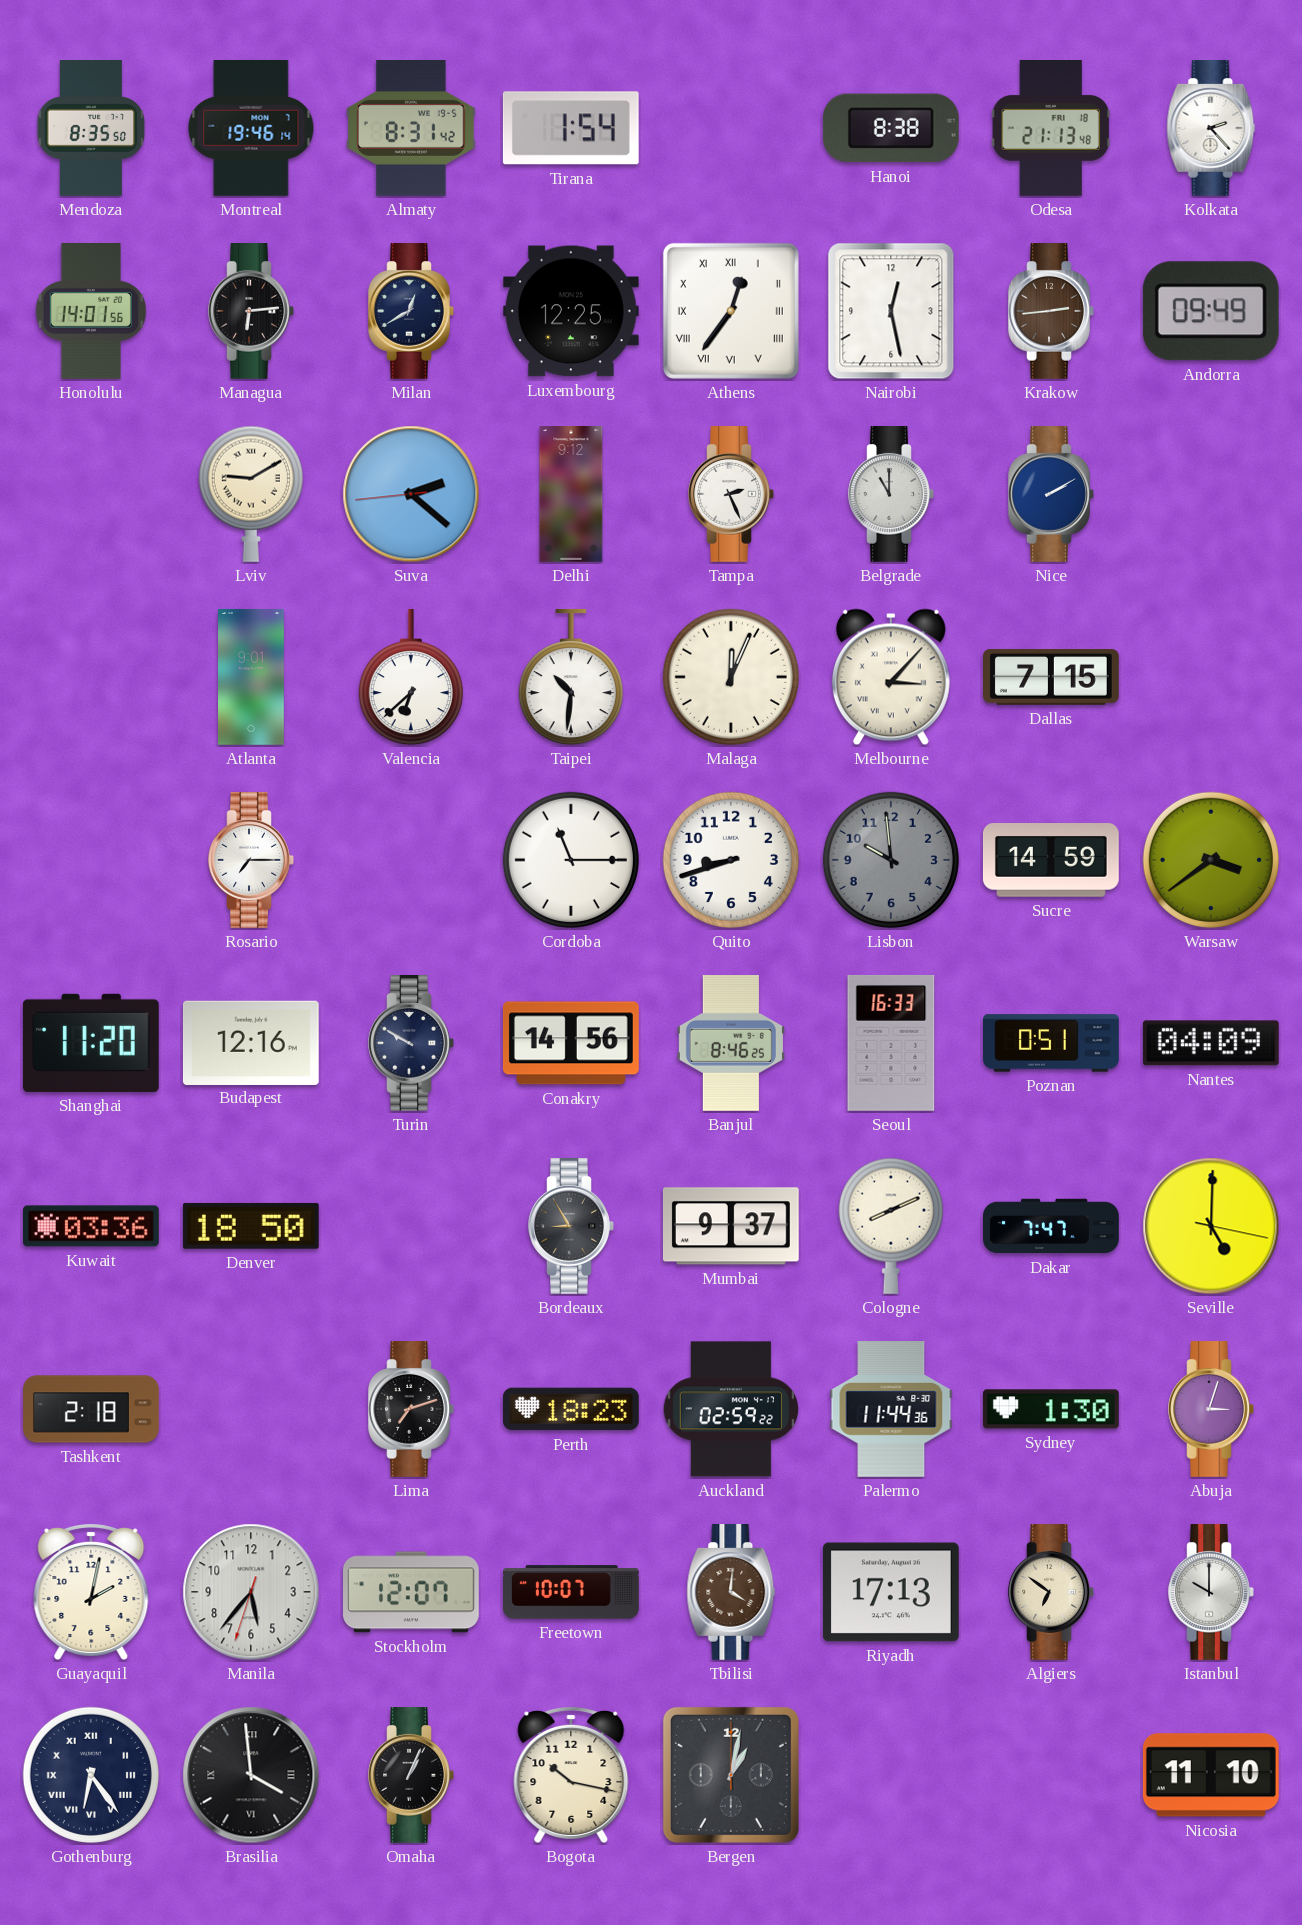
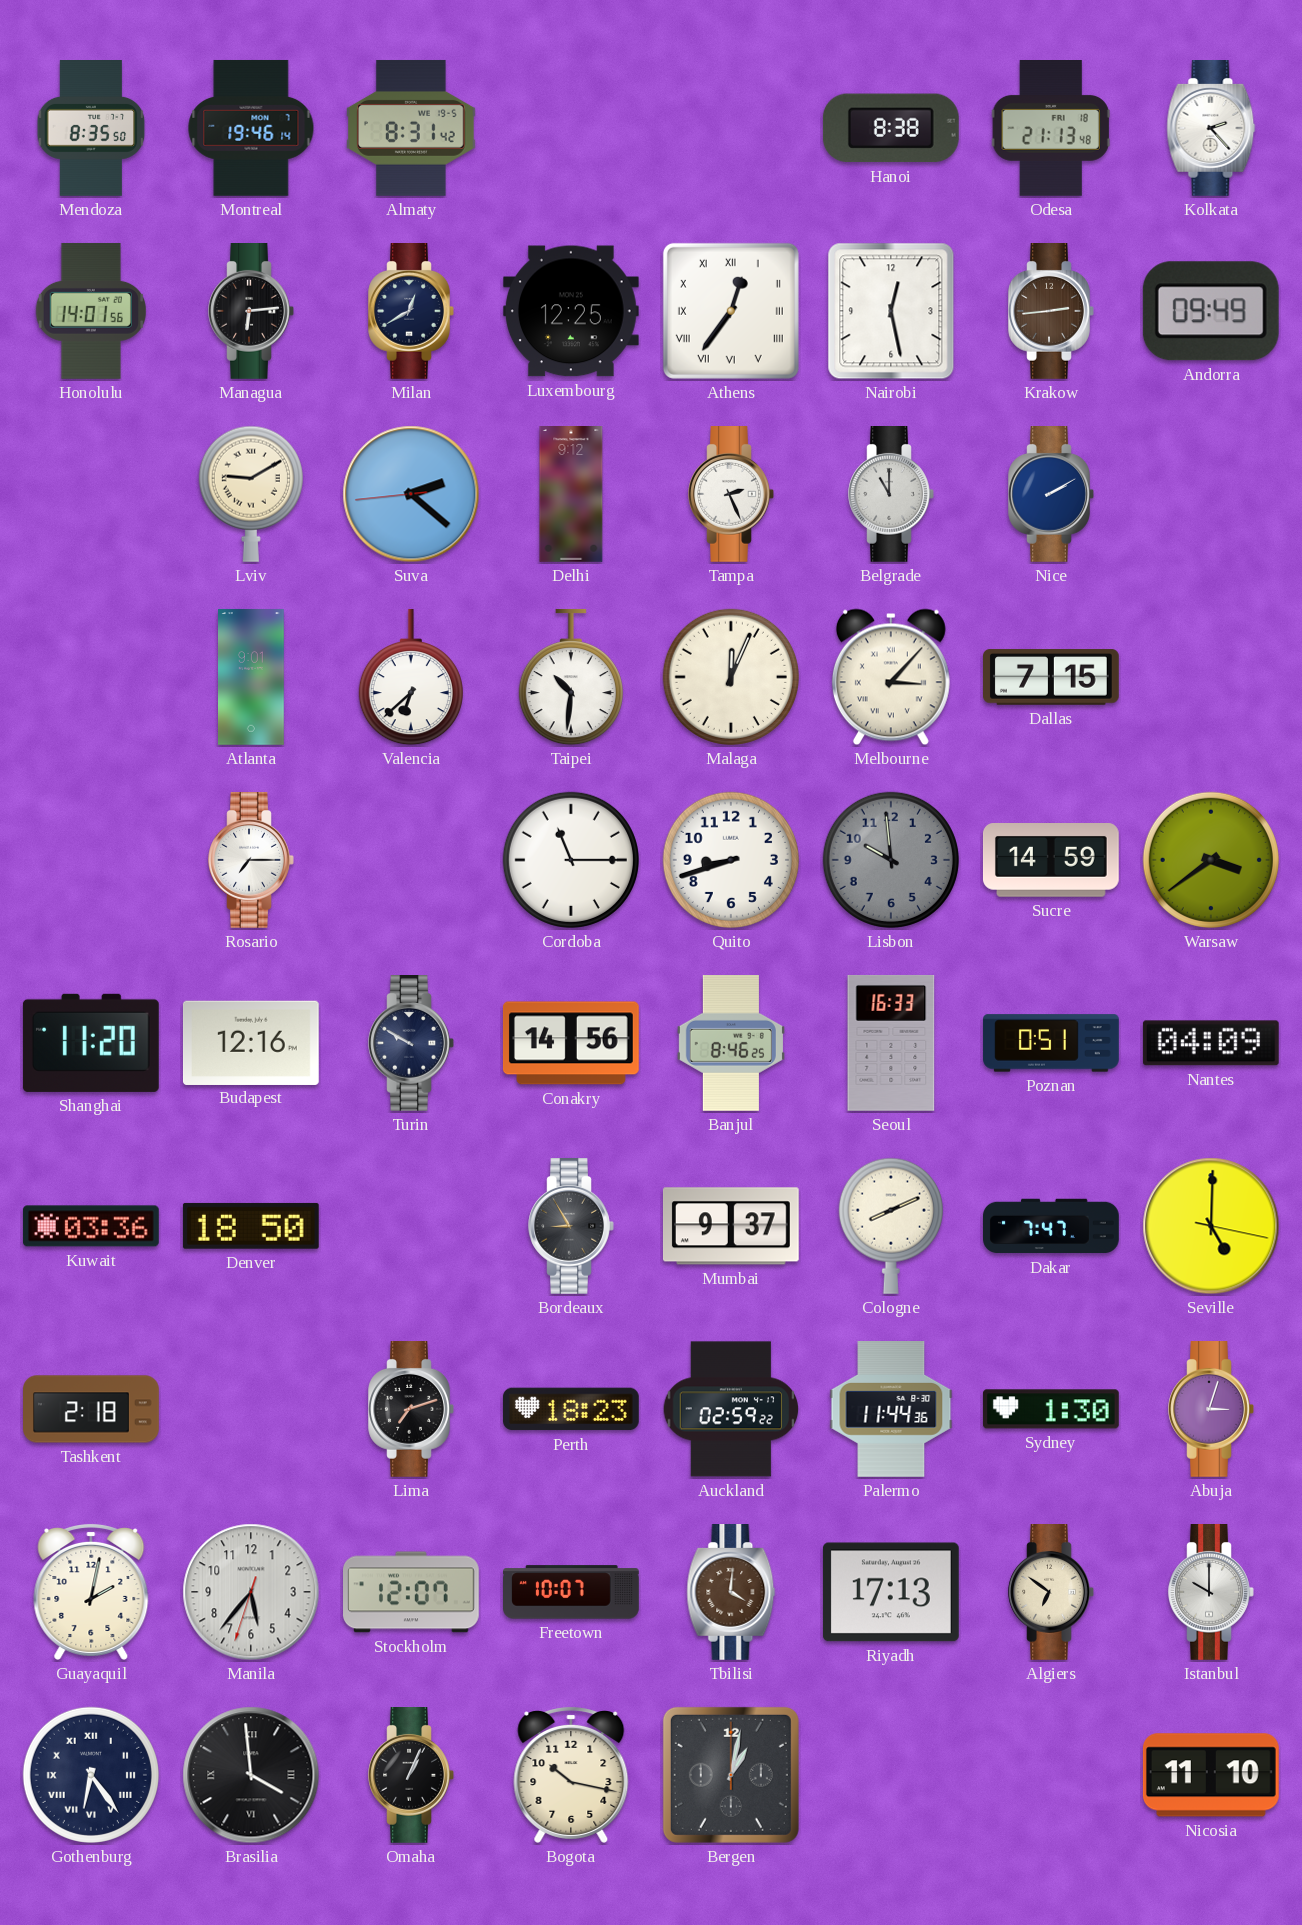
Tirana: 1:54 -> none
